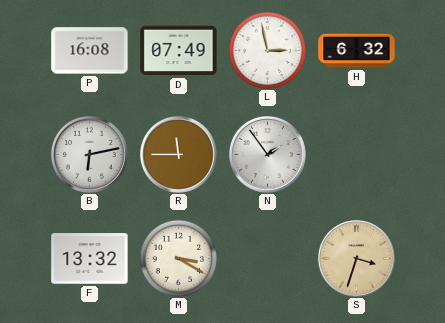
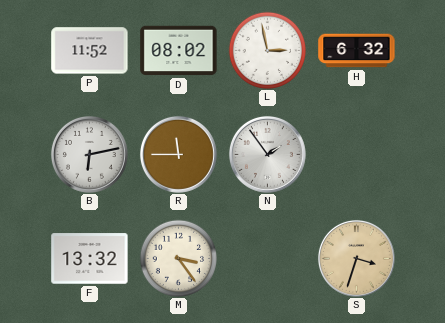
P: 16:08 -> 11:52
D: 07:49 -> 08:02
M: 3:20 -> 3:24
